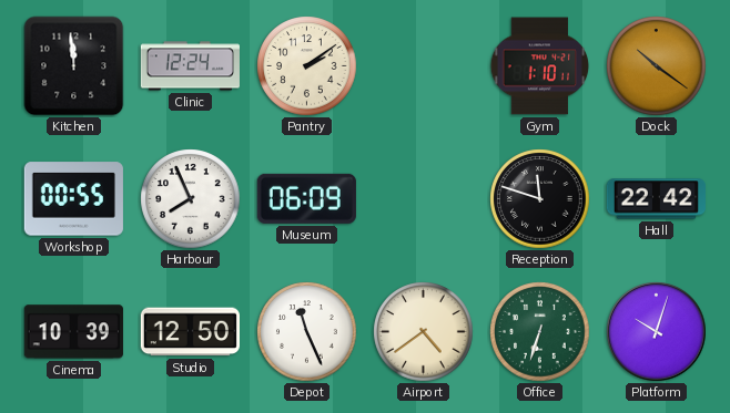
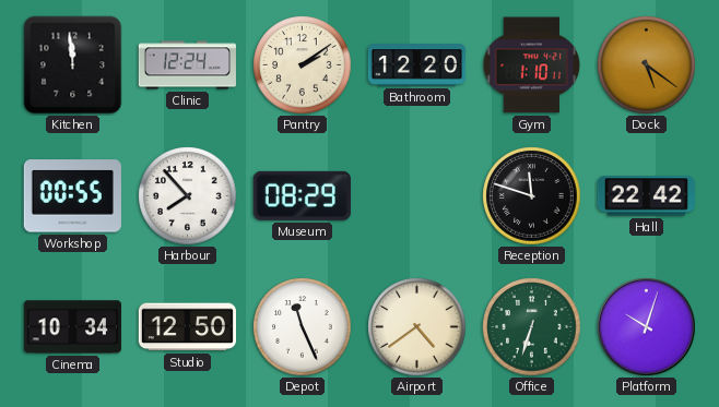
Bathroom: none -> 12:20
Dock: 10:21 -> 5:21
Harbour: 7:56 -> 7:53
Museum: 06:09 -> 08:29
Cinema: 10:39 -> 10:34
